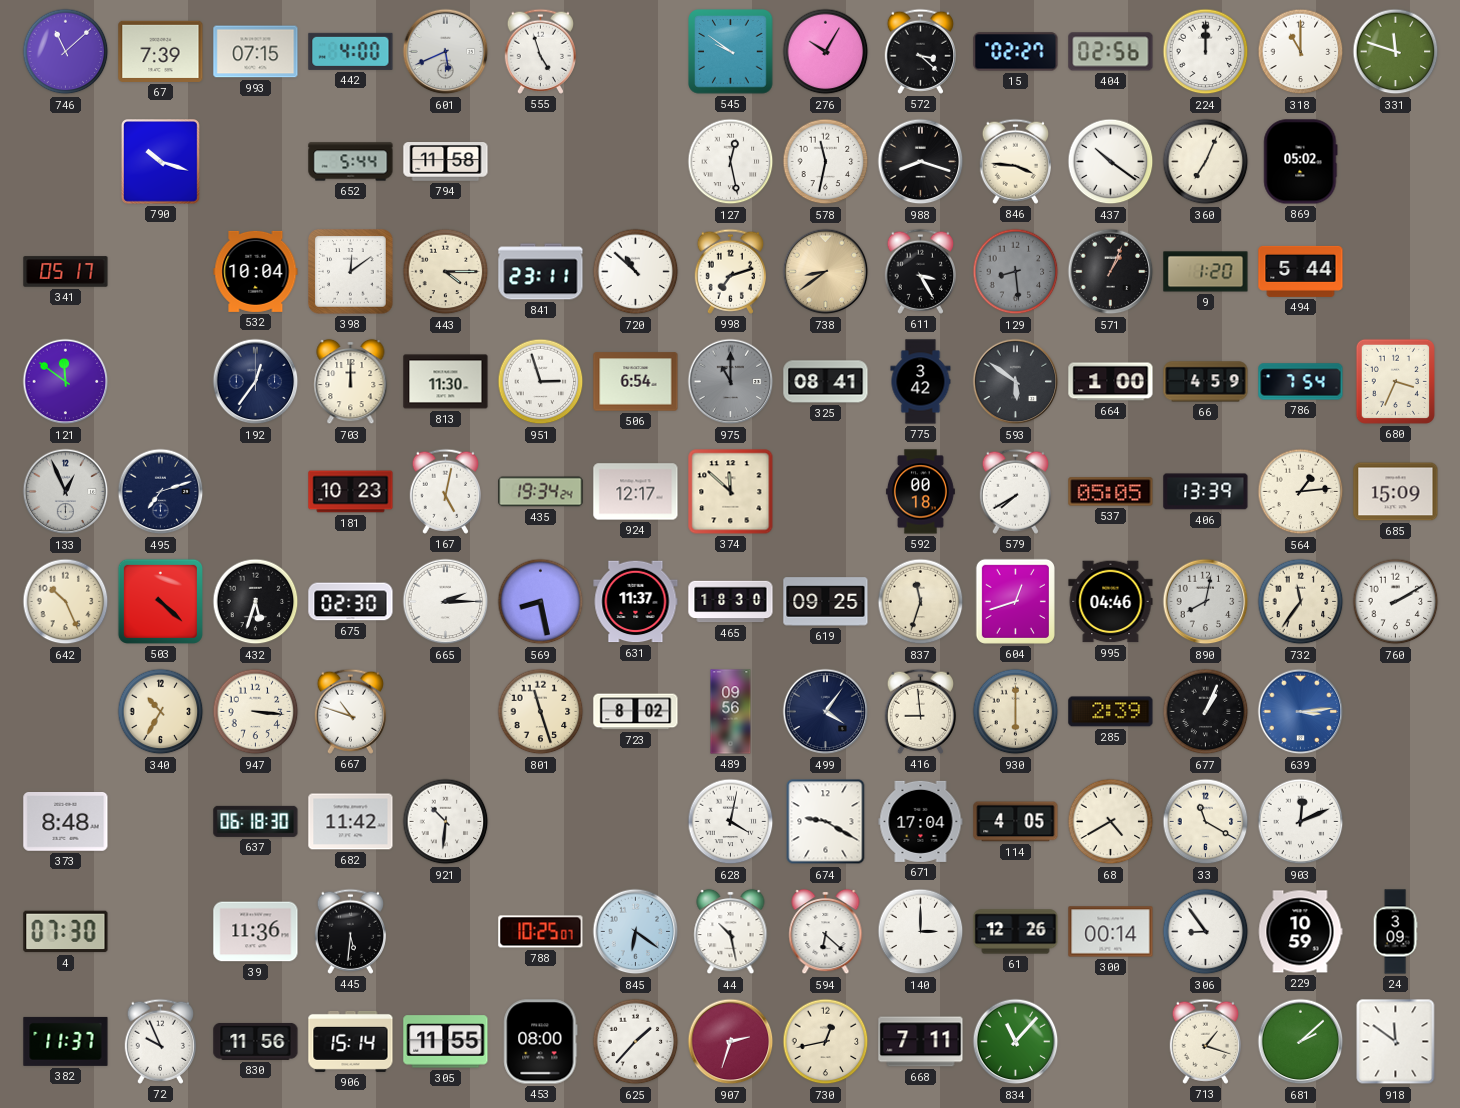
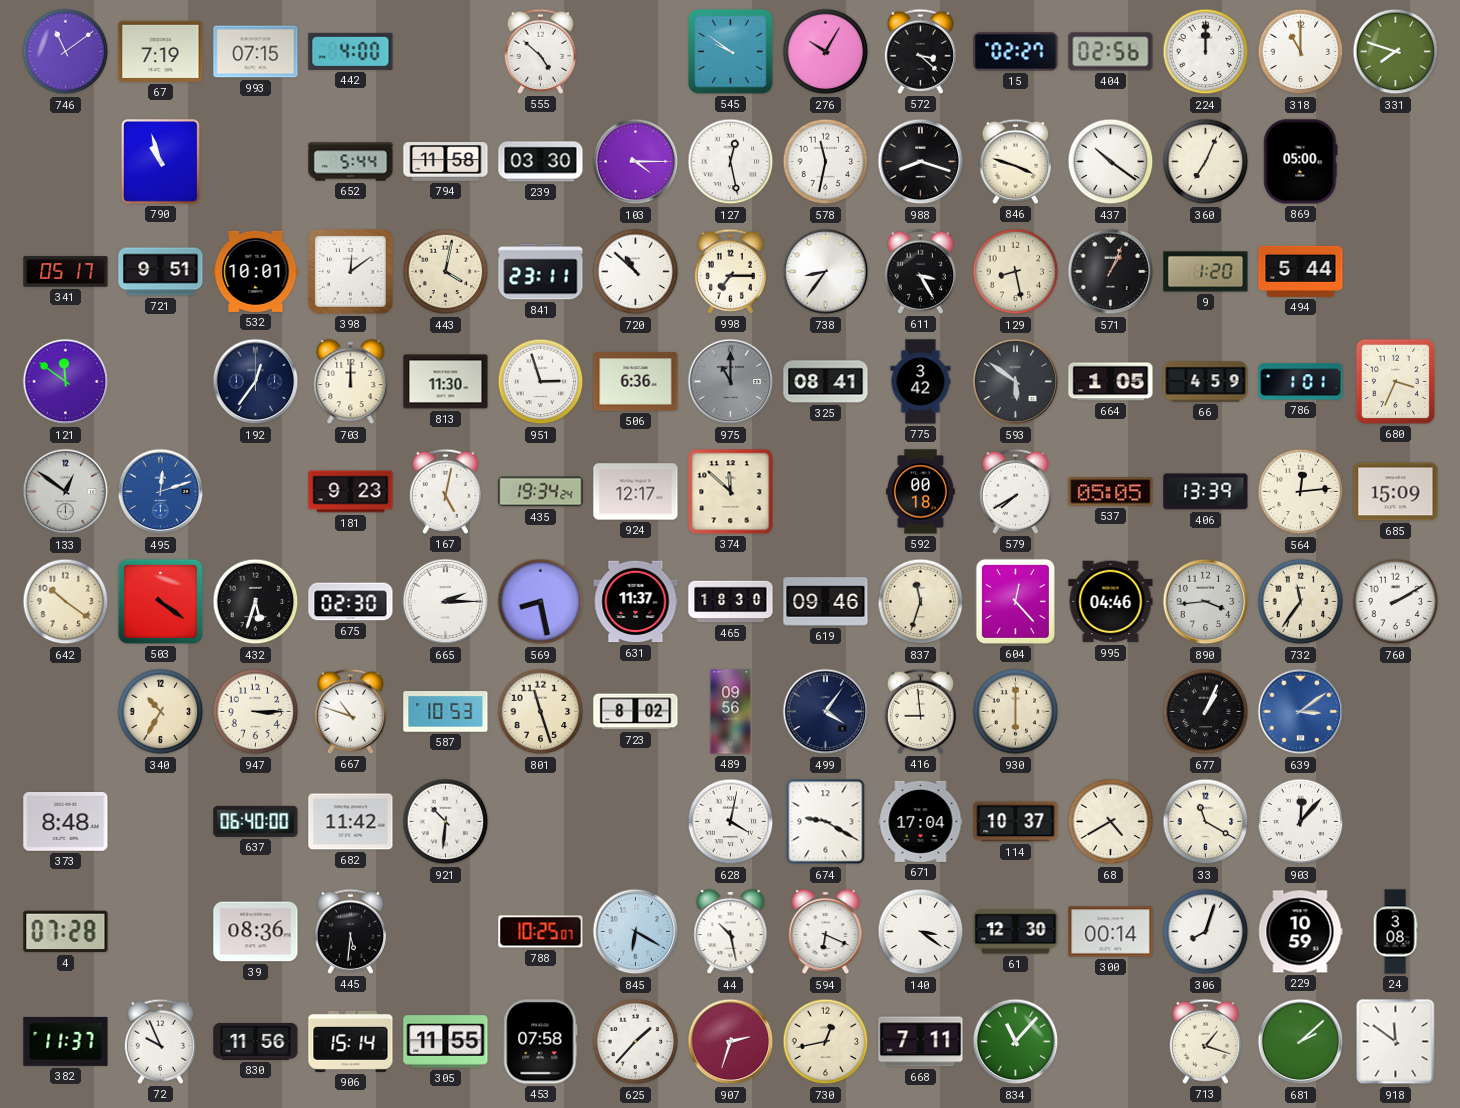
746: 11:08 -> 11:09
67: 7:39 -> 7:19
601: 5:41 -> none
555: 4:57 -> 4:52
331: 11:48 -> 7:48
790: 10:18 -> 10:57
239: none -> 03:30
103: none -> 4:15
846: 3:46 -> 3:48
869: 05:02 -> 05:00
721: none -> 9:51
532: 10:04 -> 10:01
443: 4:15 -> 4:02
998: 7:12 -> 7:15
738: 8:39 -> 8:36
738 dial: champagne -> white
129: 8:29 -> 8:28
129 dial: grey -> cream
506: 6:54 -> 6:36
664: 1:00 -> 1:05
786: 7:54 -> 1:01
133: 12:56 -> 12:51
495: 7:12 -> 12:12
495 dial: navy -> blue
181: 10:23 -> 9:23
564: 1:14 -> 12:14
642: 10:26 -> 10:21
503: 4:22 -> 4:21
619: 09:25 -> 09:46
604: 12:42 -> 12:23
890: 8:02 -> 3:44
947: 3:16 -> 3:15
587: none -> 10:53
285: 2:39 -> none
639: 3:14 -> 3:09
637: 06:18 -> 06:40
114: 4:05 -> 10:37
903: 12:11 -> 12:07
4: 07:30 -> 07:28
39: 11:36 -> 08:36
845: 6:21 -> 6:20
594: 6:22 -> 6:19
140: 3:00 -> 3:21
61: 12:26 -> 12:30
306: 8:54 -> 8:03
24: 3:09 -> 3:08
453: 08:00 -> 07:58
